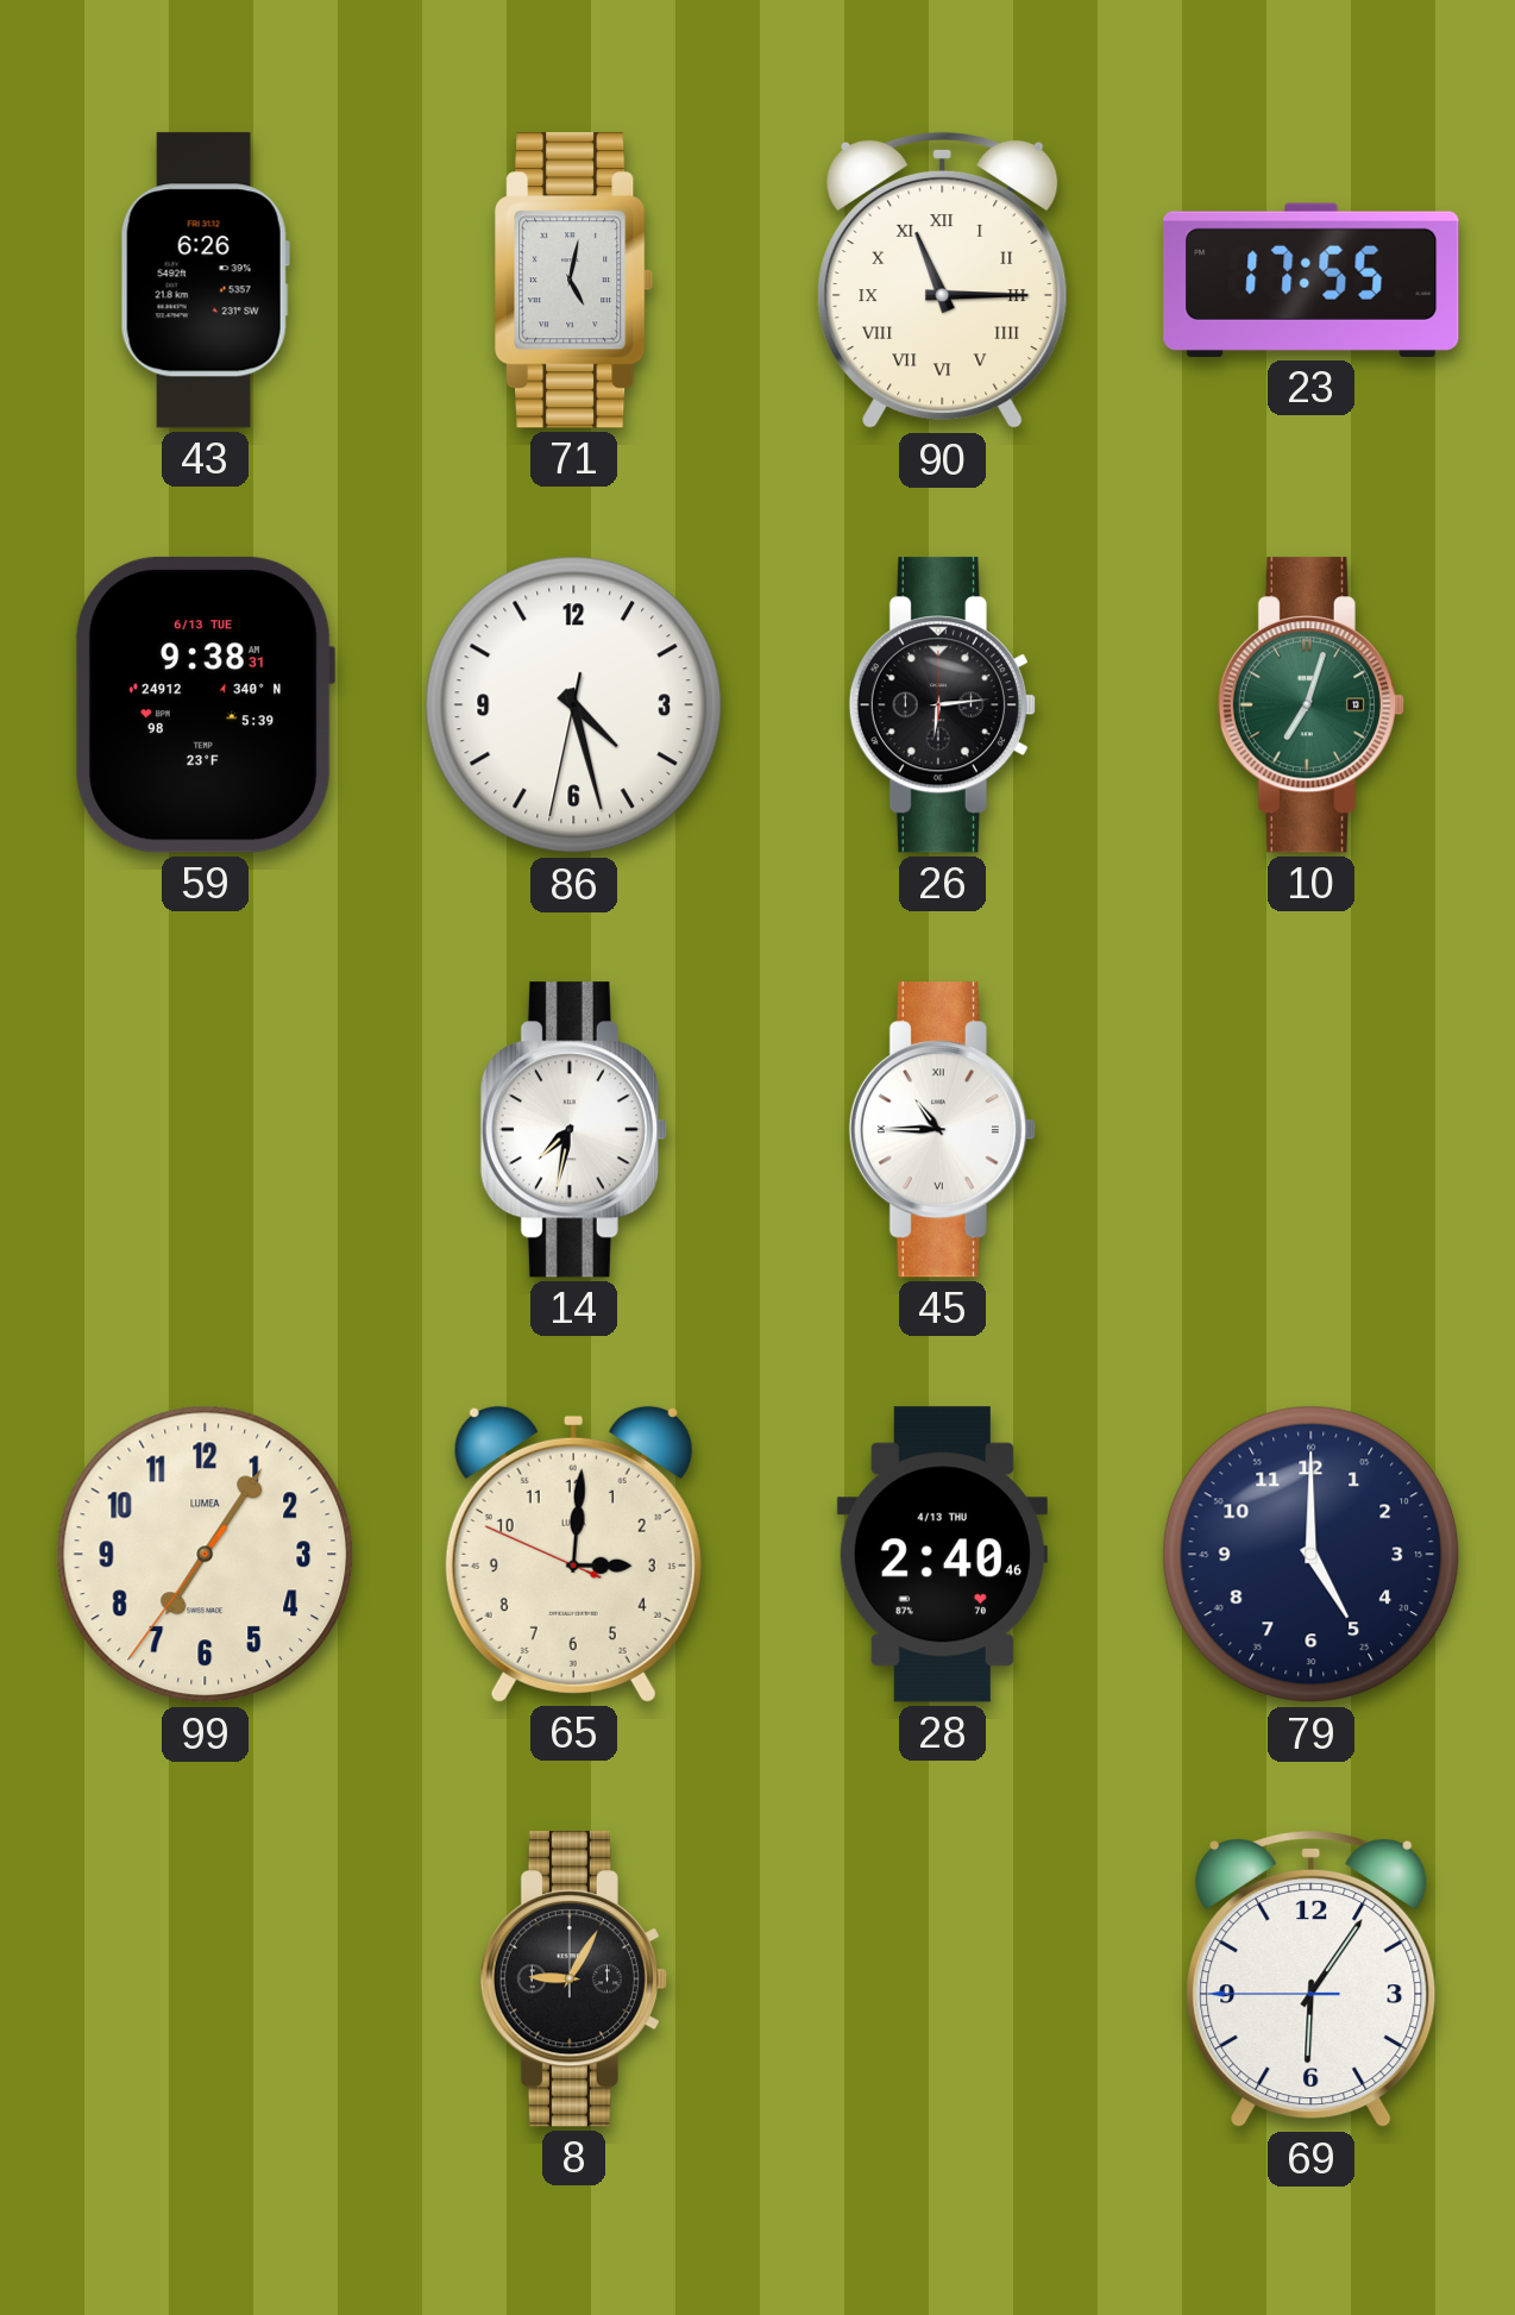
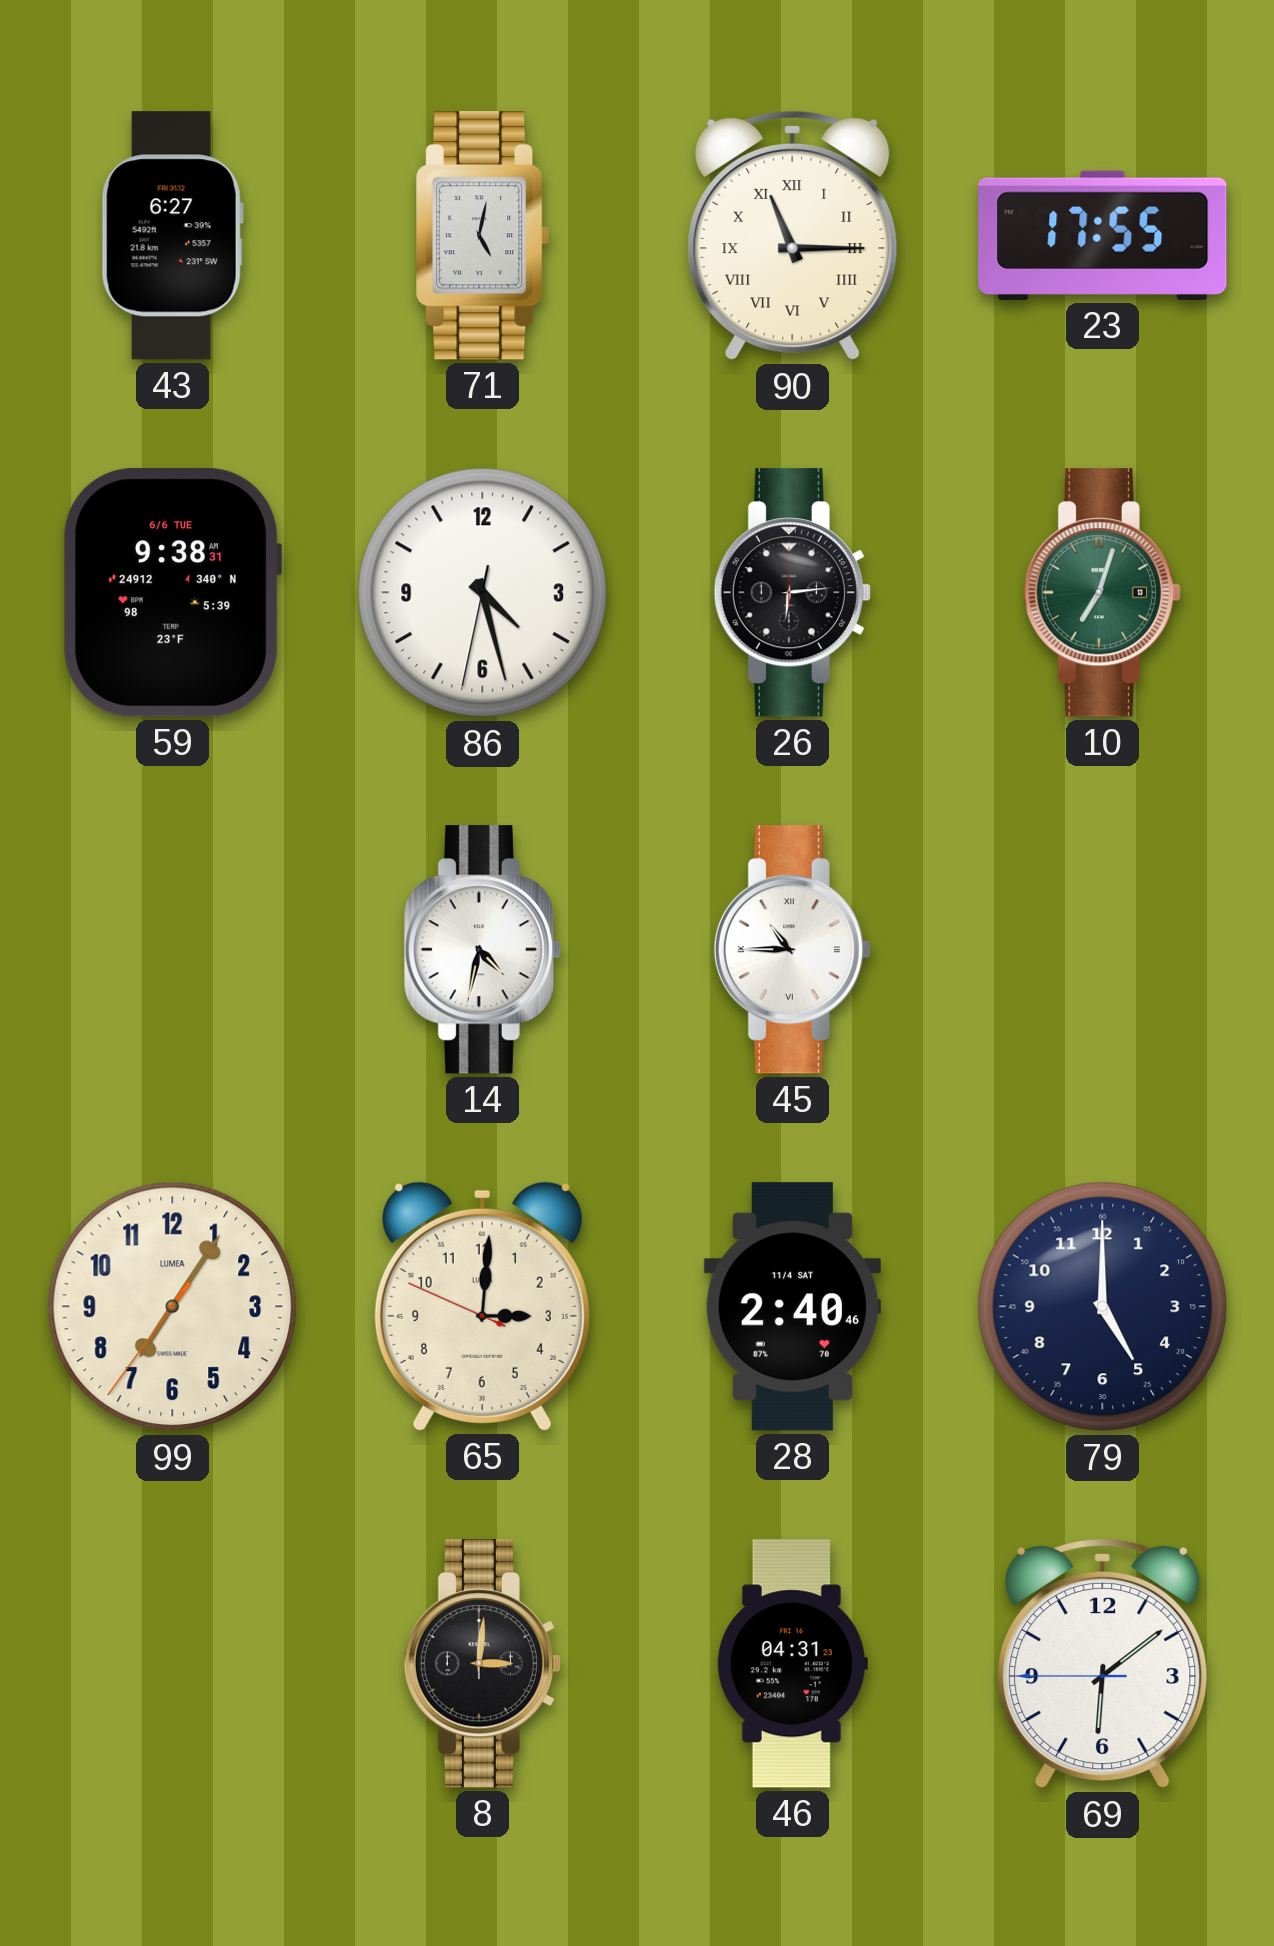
43: 6:26 -> 6:27
59 date: 6/13 TUE -> 6/6 TUE
14: 7:32 -> 4:32
28 date: 4/13 THU -> 11/4 SAT
8: 9:05 -> 3:01
46: none -> 04:31
69: 6:05 -> 6:08
